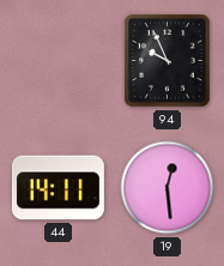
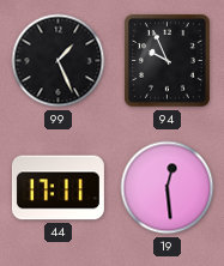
99: none -> 1:26
44: 14:11 -> 17:11
